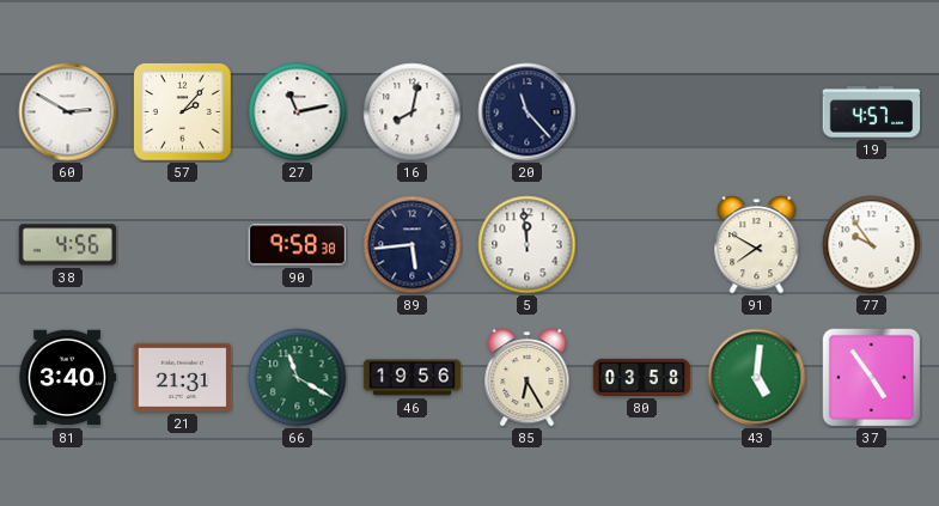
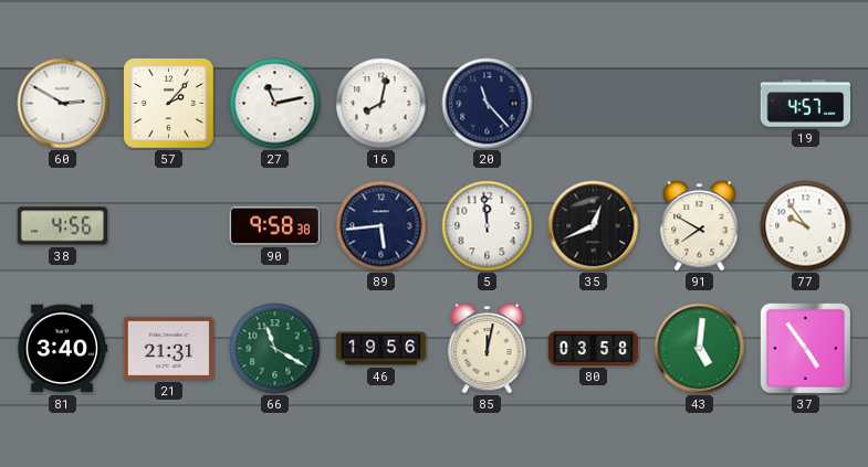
35: none -> 12:41
85: 6:25 -> 12:02
